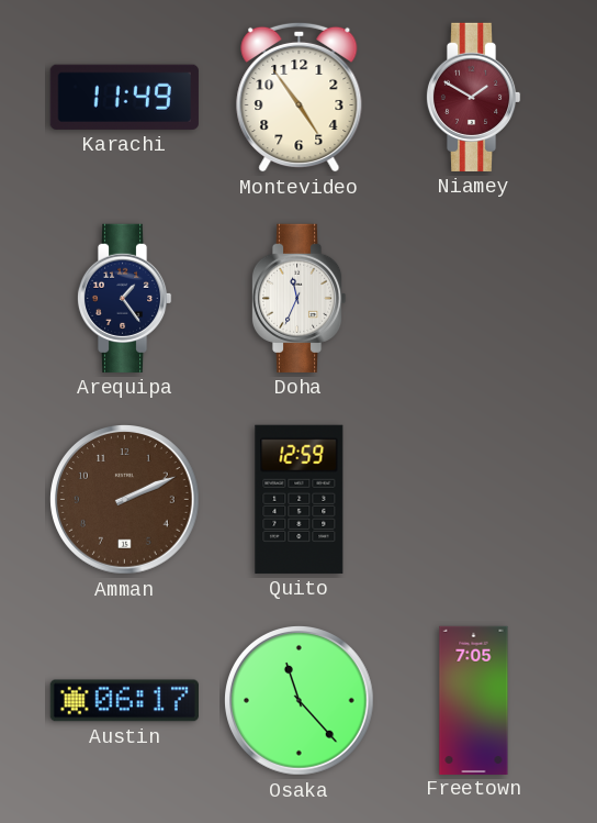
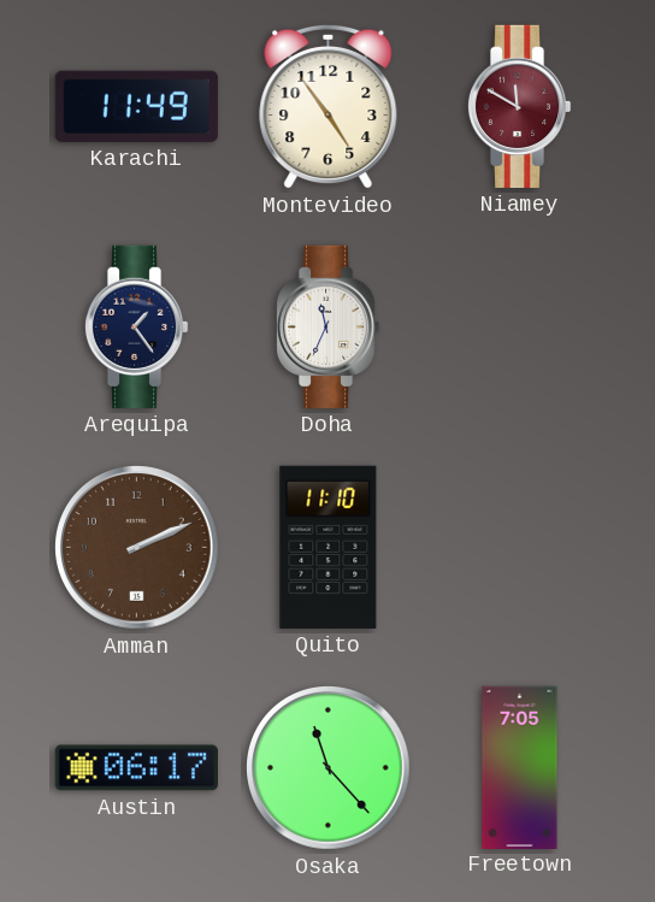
Niamey: 1:50 -> 11:50
Quito: 12:59 -> 11:10
